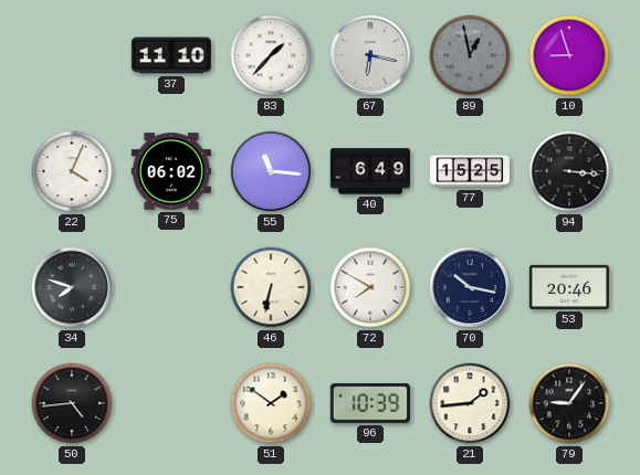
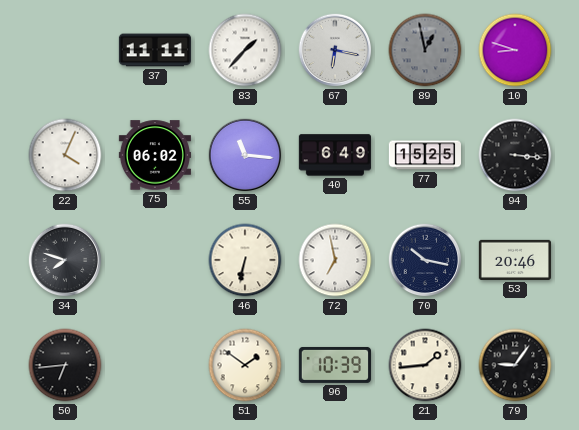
37: 11:10 -> 11:11
10: 8:57 -> 8:48
72: 7:50 -> 6:58
50: 4:44 -> 6:44
